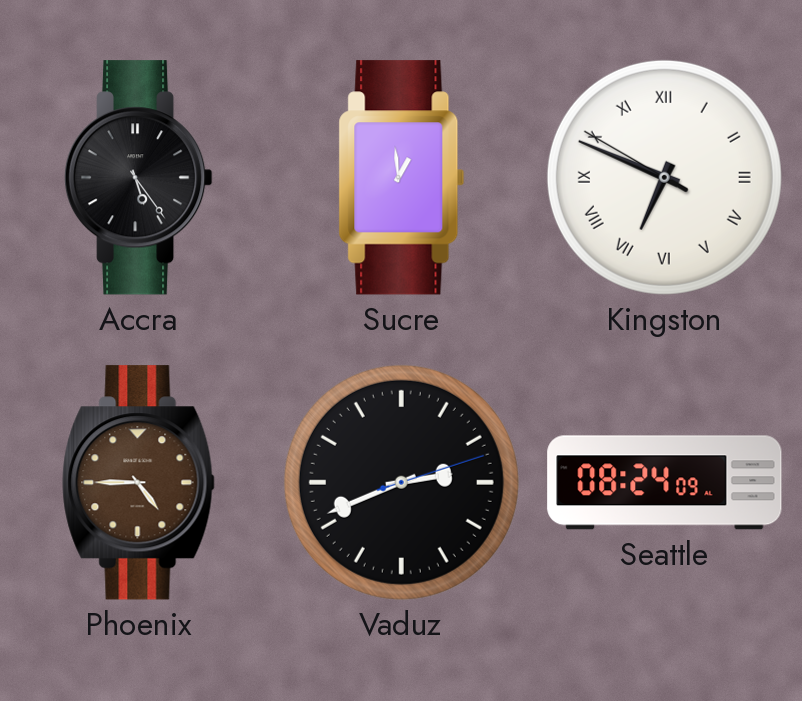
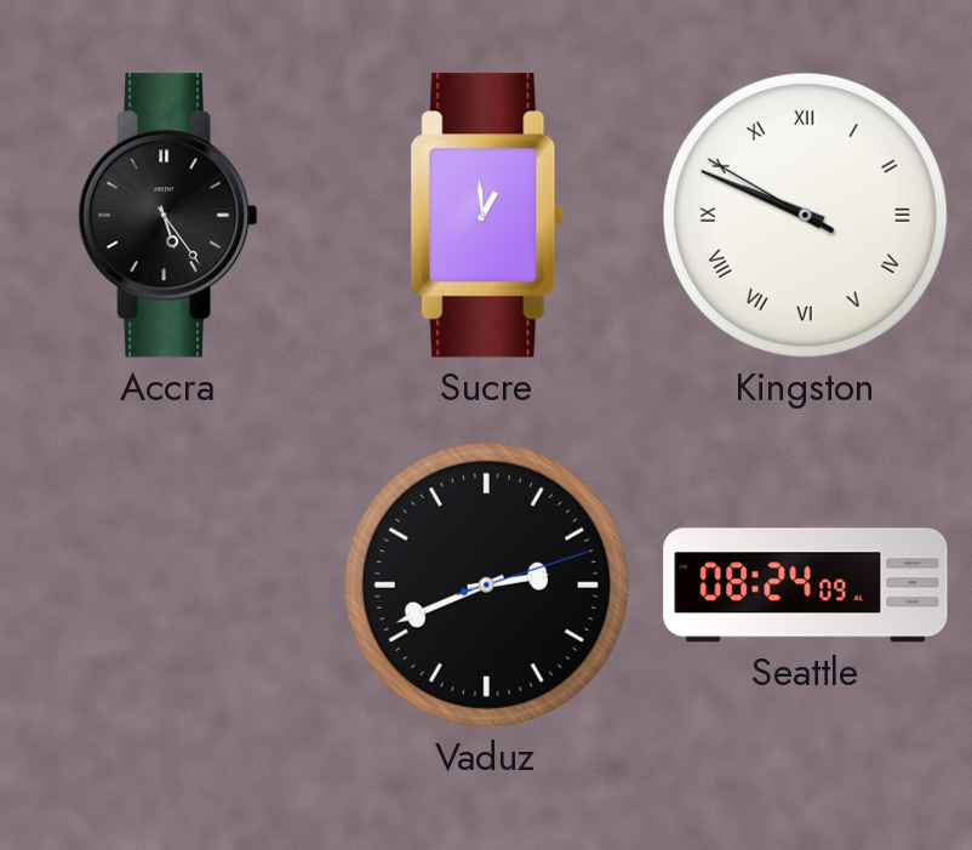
Kingston: 6:48 -> 9:48
Phoenix: 4:45 -> none
